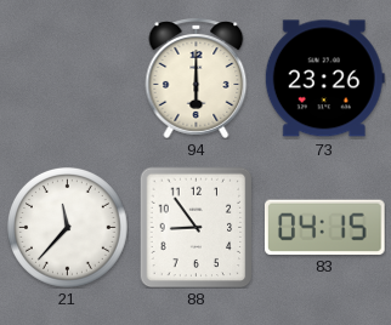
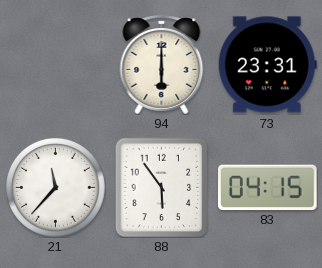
73: 23:26 -> 23:31
88: 8:54 -> 5:54
